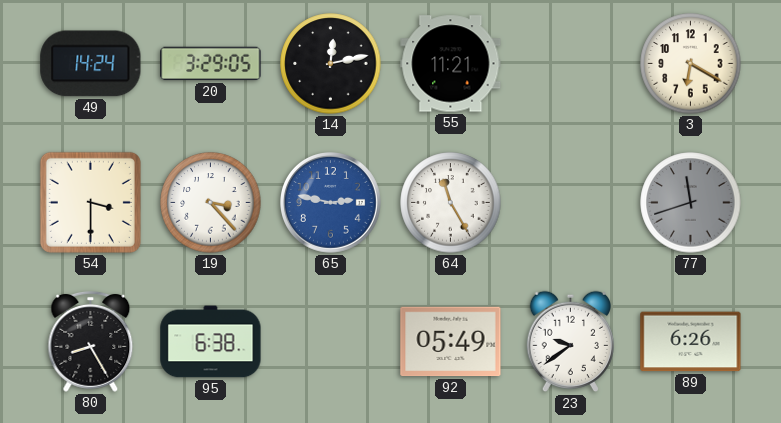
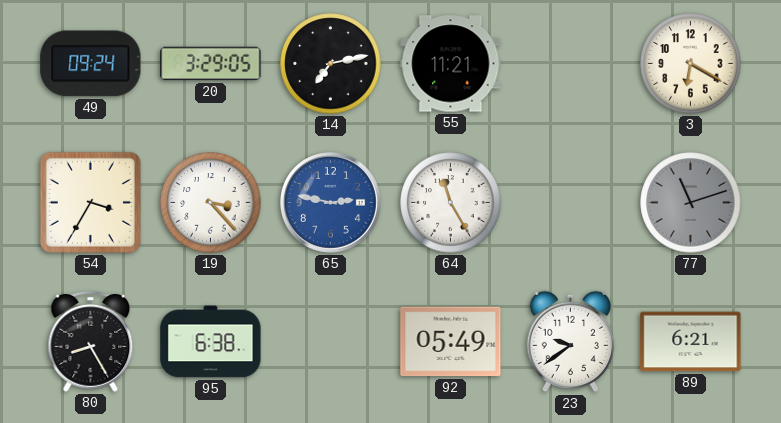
49: 14:24 -> 09:24
14: 12:13 -> 7:13
54: 3:30 -> 3:35
77: 11:42 -> 11:12
89: 6:26 -> 6:21
